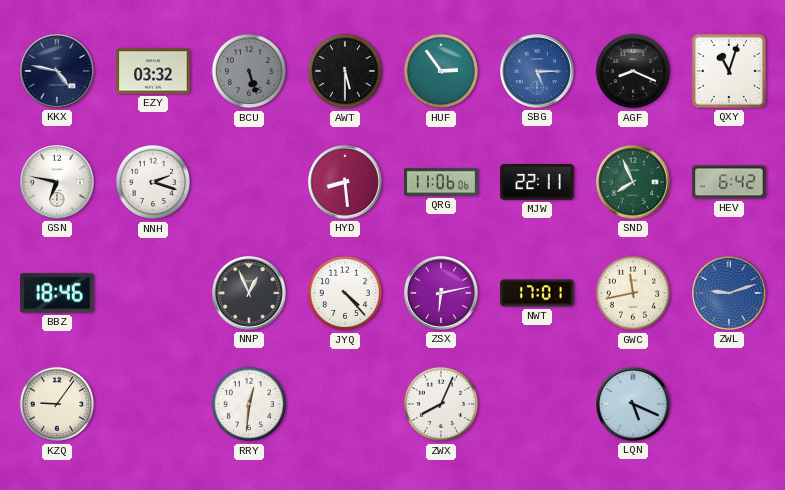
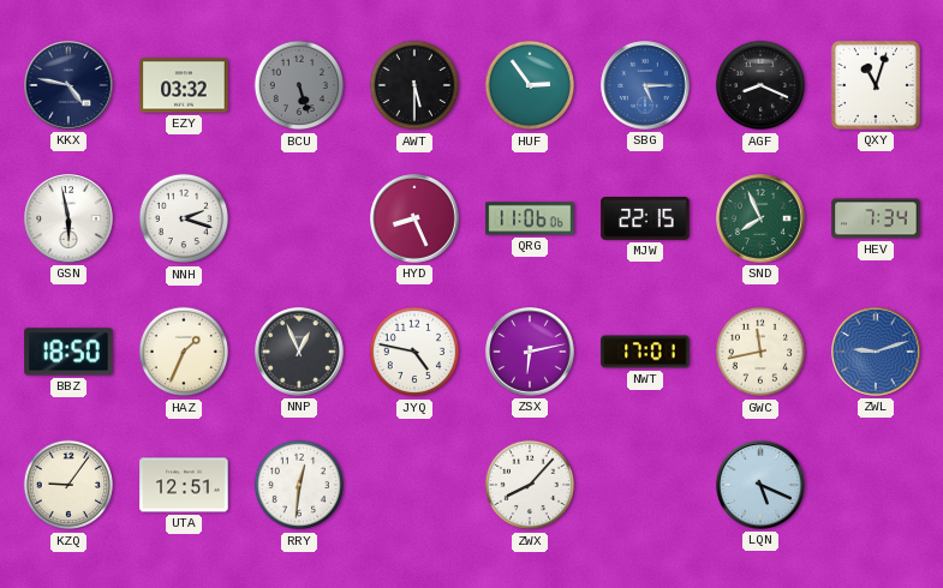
GSN: 6:47 -> 5:58
HYD: 8:29 -> 8:26
MJW: 22:11 -> 22:15
HEV: 6:42 -> 7:34
BBZ: 18:46 -> 18:50
HAZ: none -> 1:34
JYQ: 4:23 -> 4:47
UTA: none -> 12:51
ZWX: 8:04 -> 8:07
